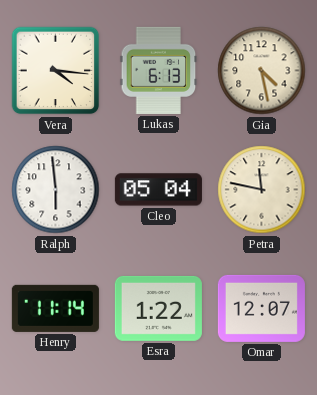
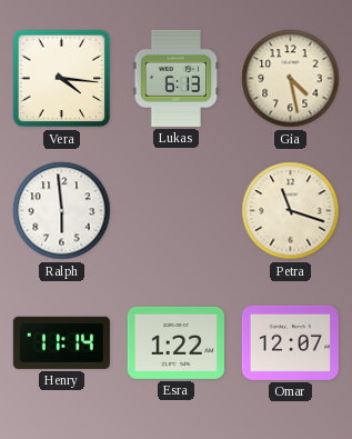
Cleo: 05:04 -> none
Petra: 11:47 -> 11:18
